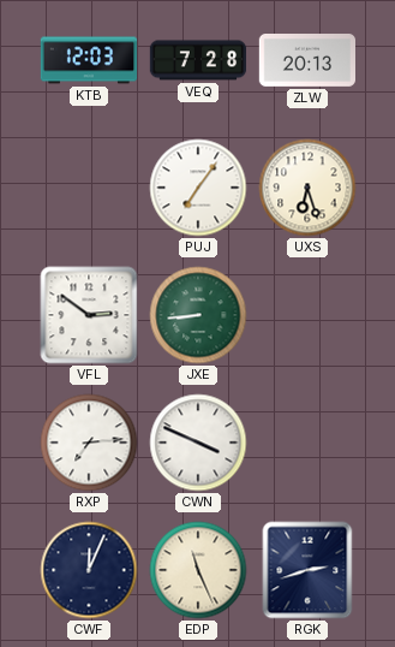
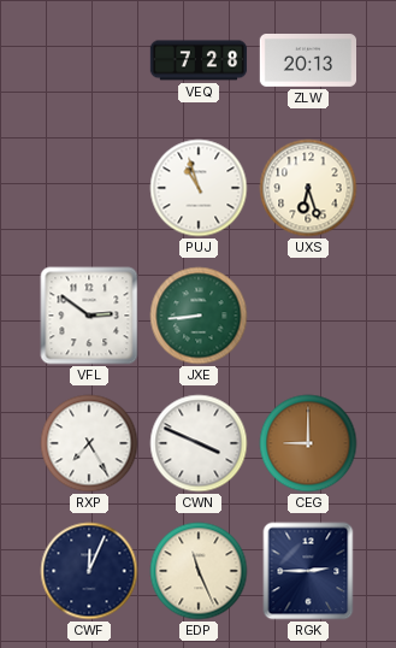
KTB: 12:03 -> none
PUJ: 7:06 -> 10:57
RXP: 7:14 -> 7:25
CEG: none -> 9:00
RGK: 2:42 -> 2:45
